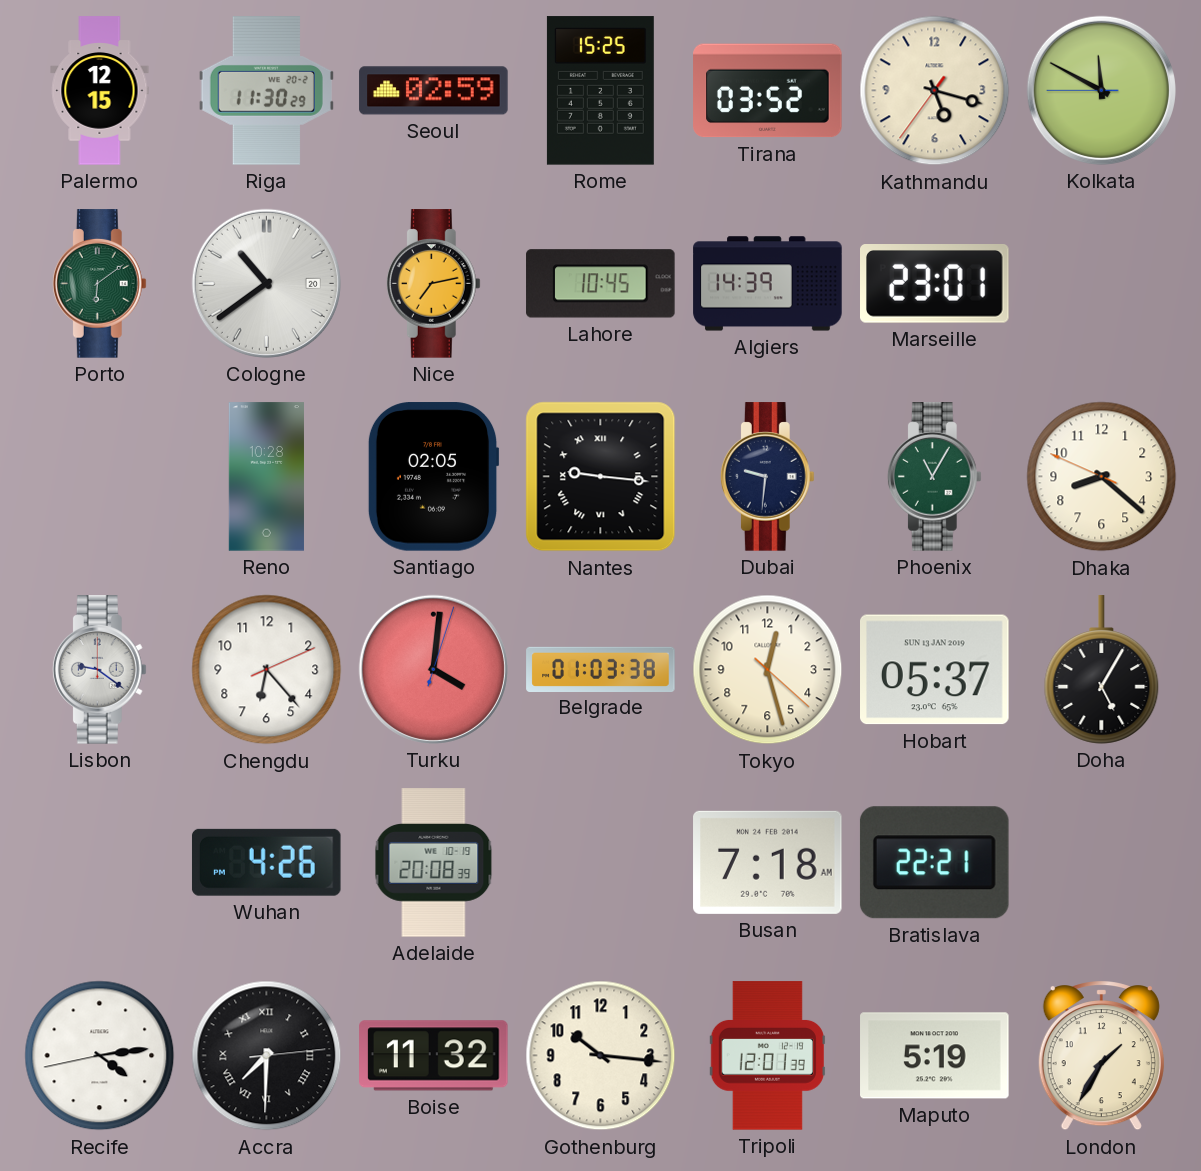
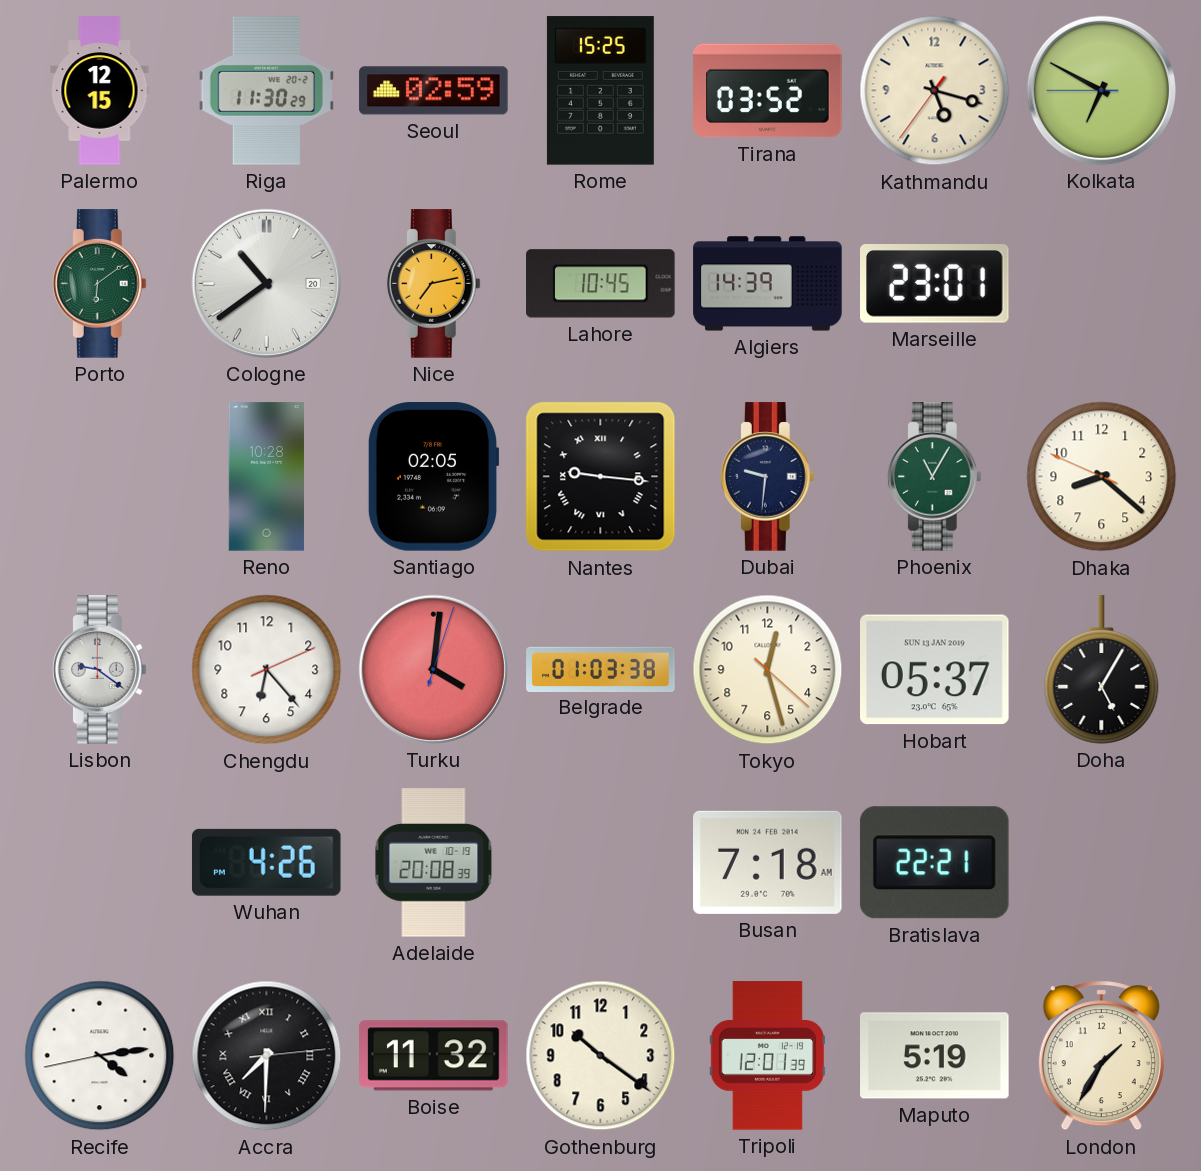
Kolkata: 11:49 -> 6:49
Gothenburg: 10:16 -> 10:21
